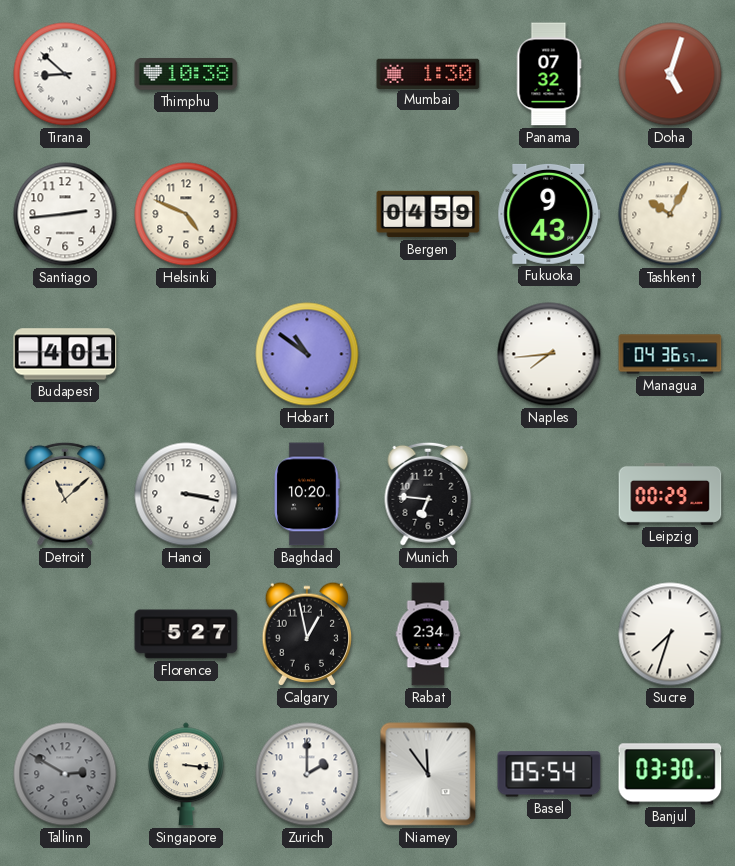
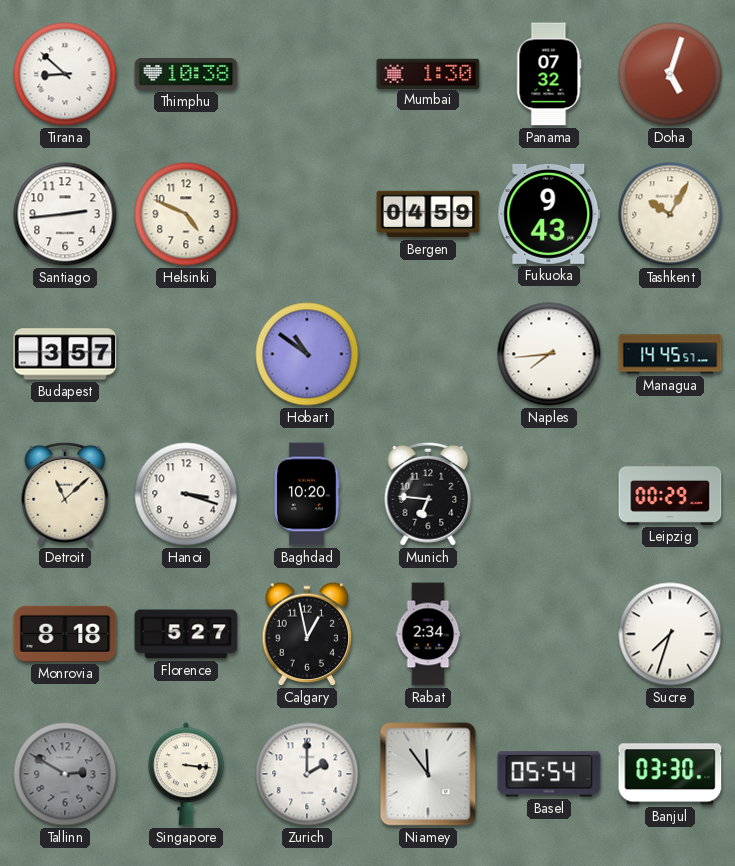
Budapest: 4:01 -> 3:57
Managua: 04:36 -> 14:45
Hanoi: 3:17 -> 3:18
Monrovia: none -> 8:18
